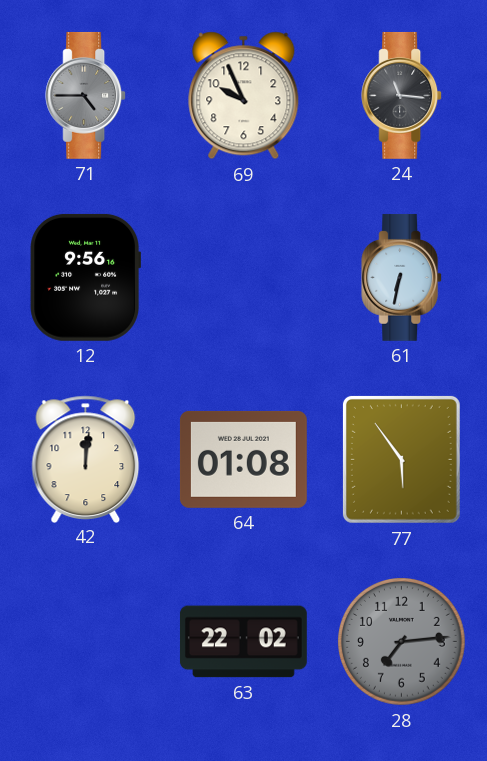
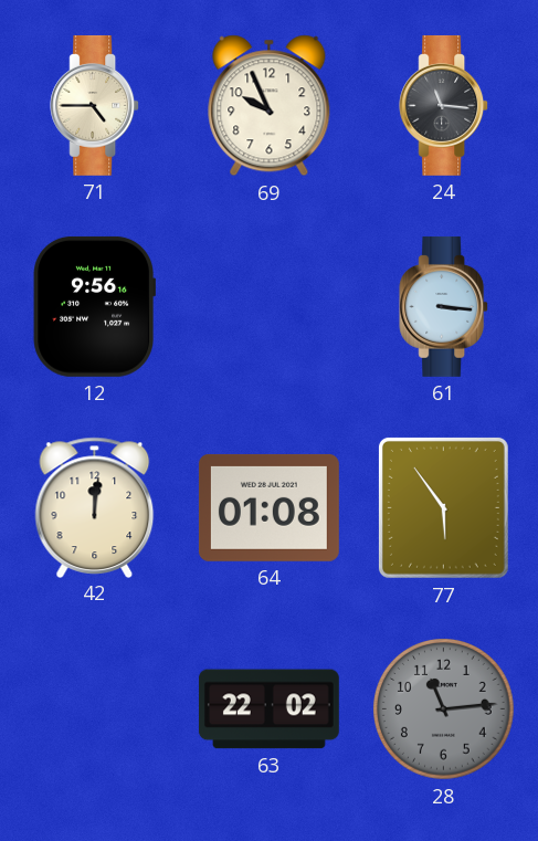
71 dial: grey -> cream
61: 6:32 -> 3:16
28: 7:14 -> 11:14
